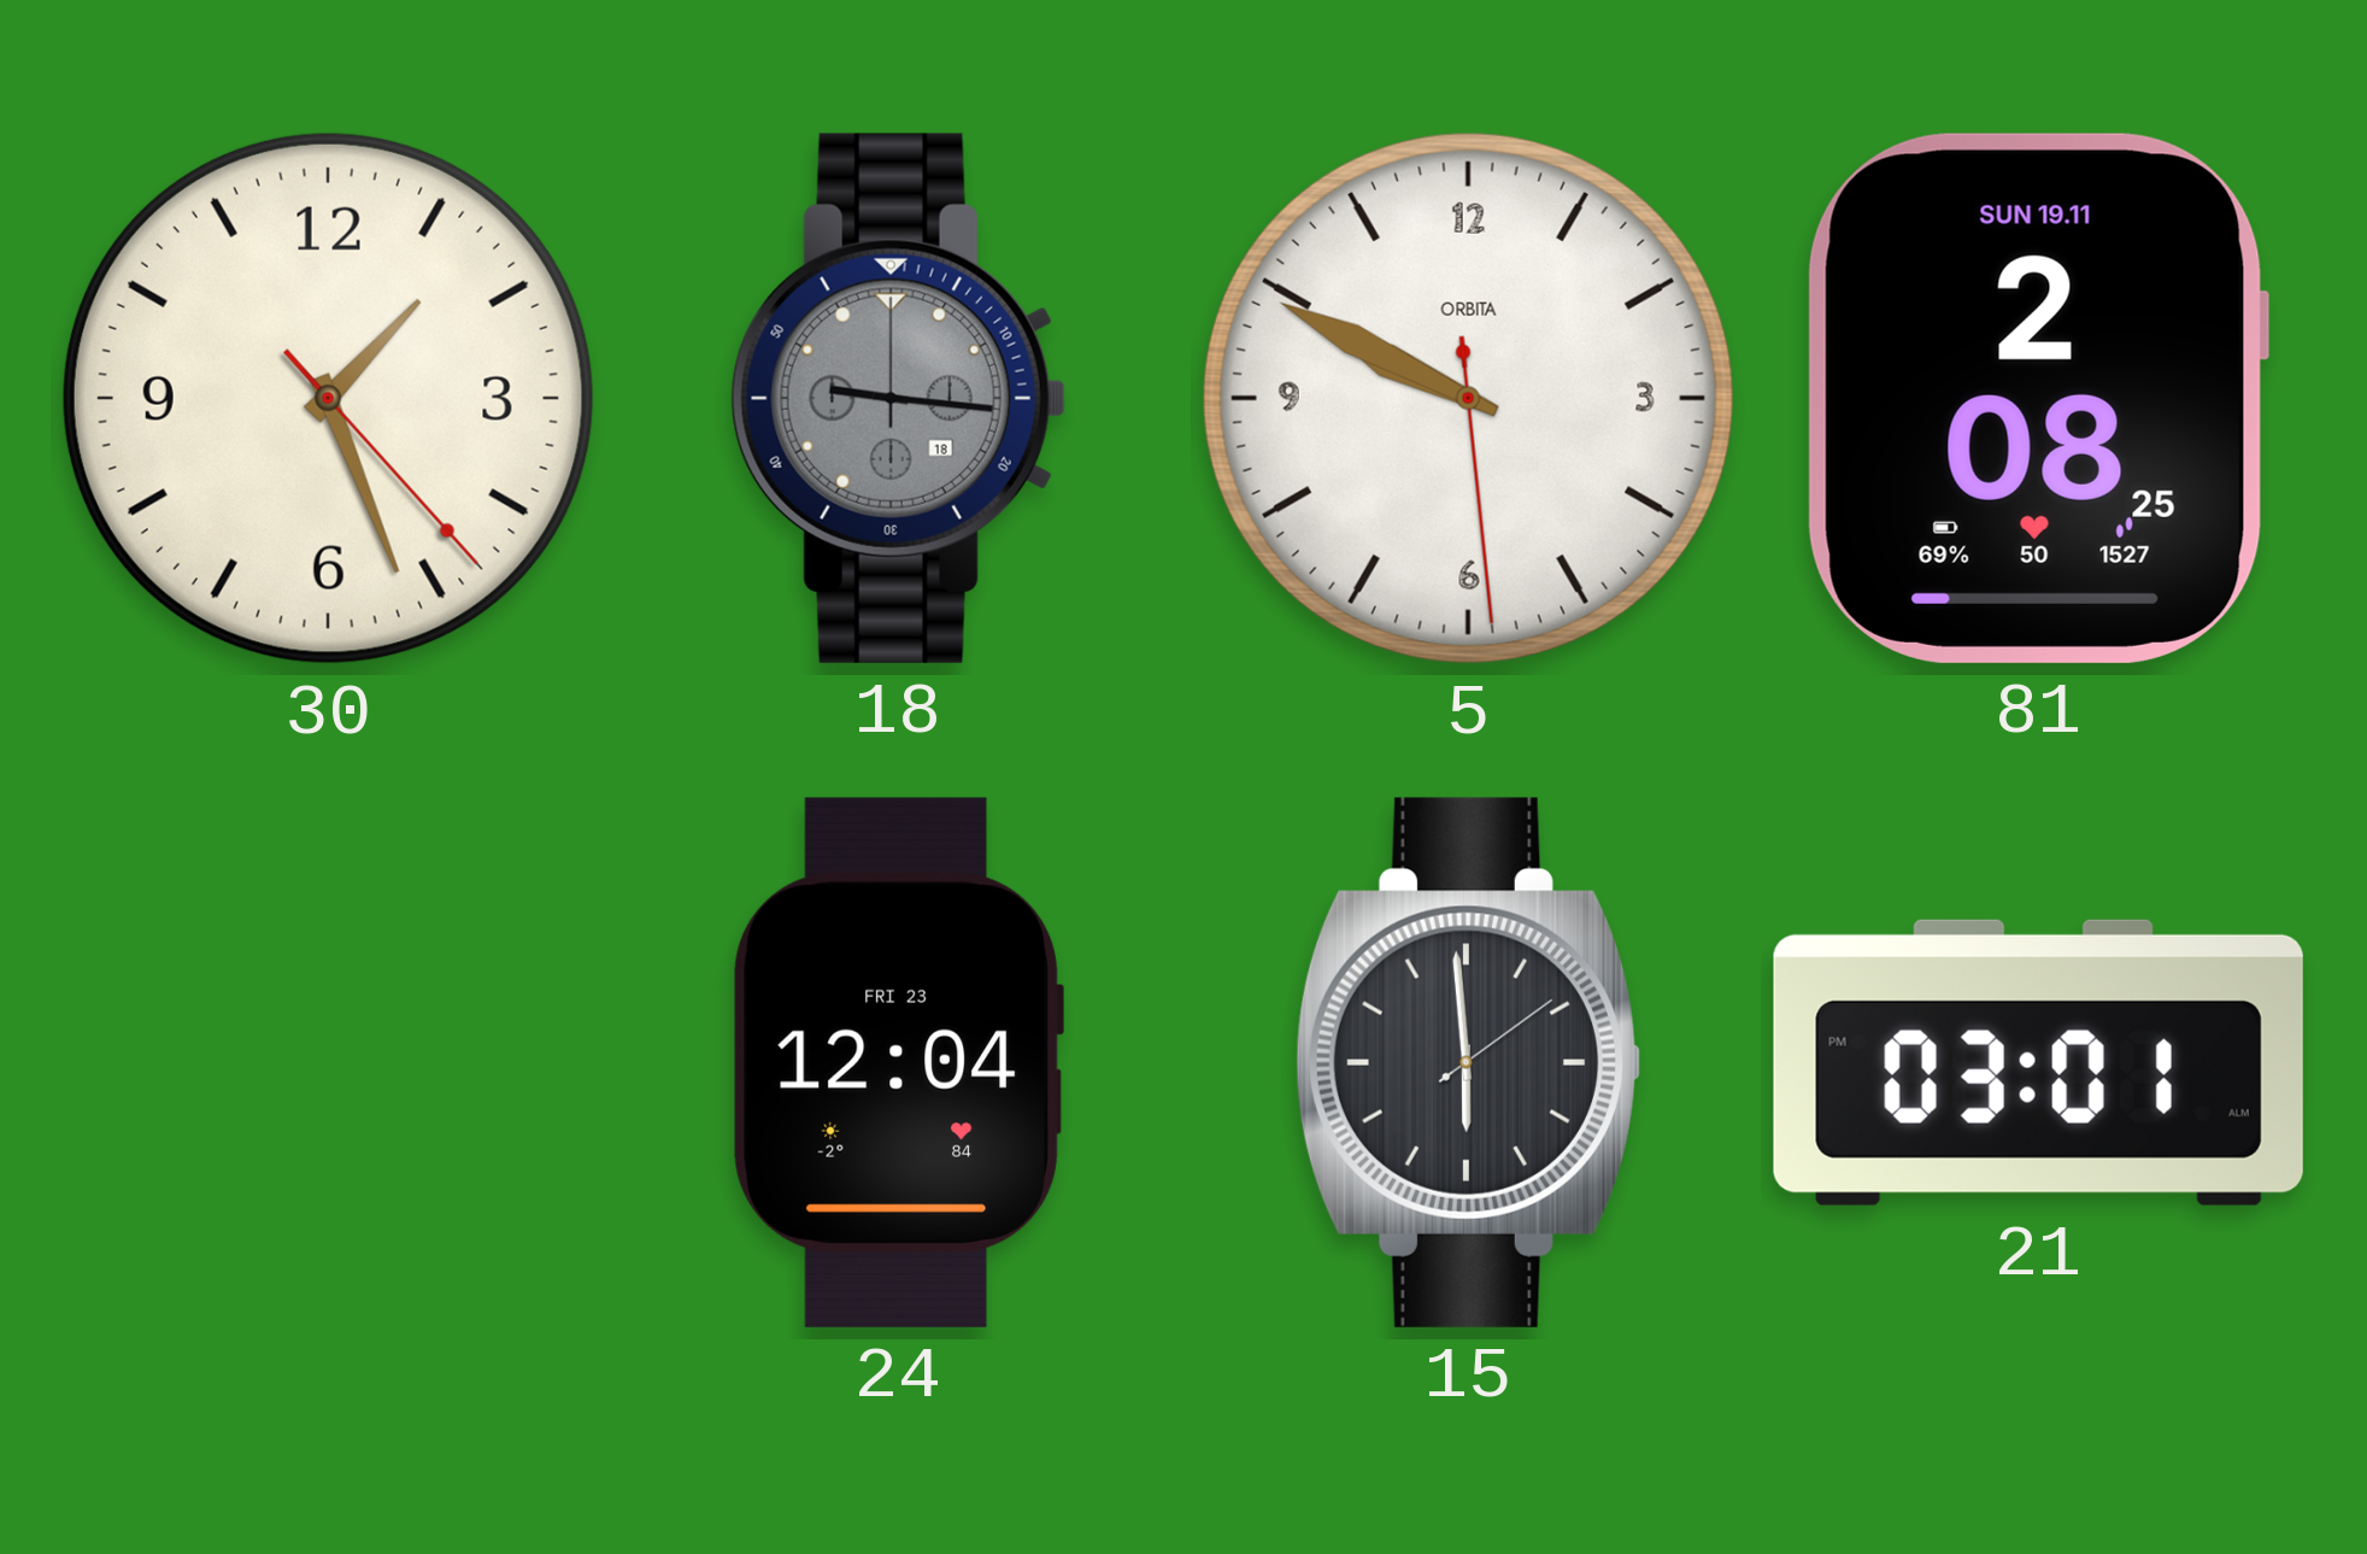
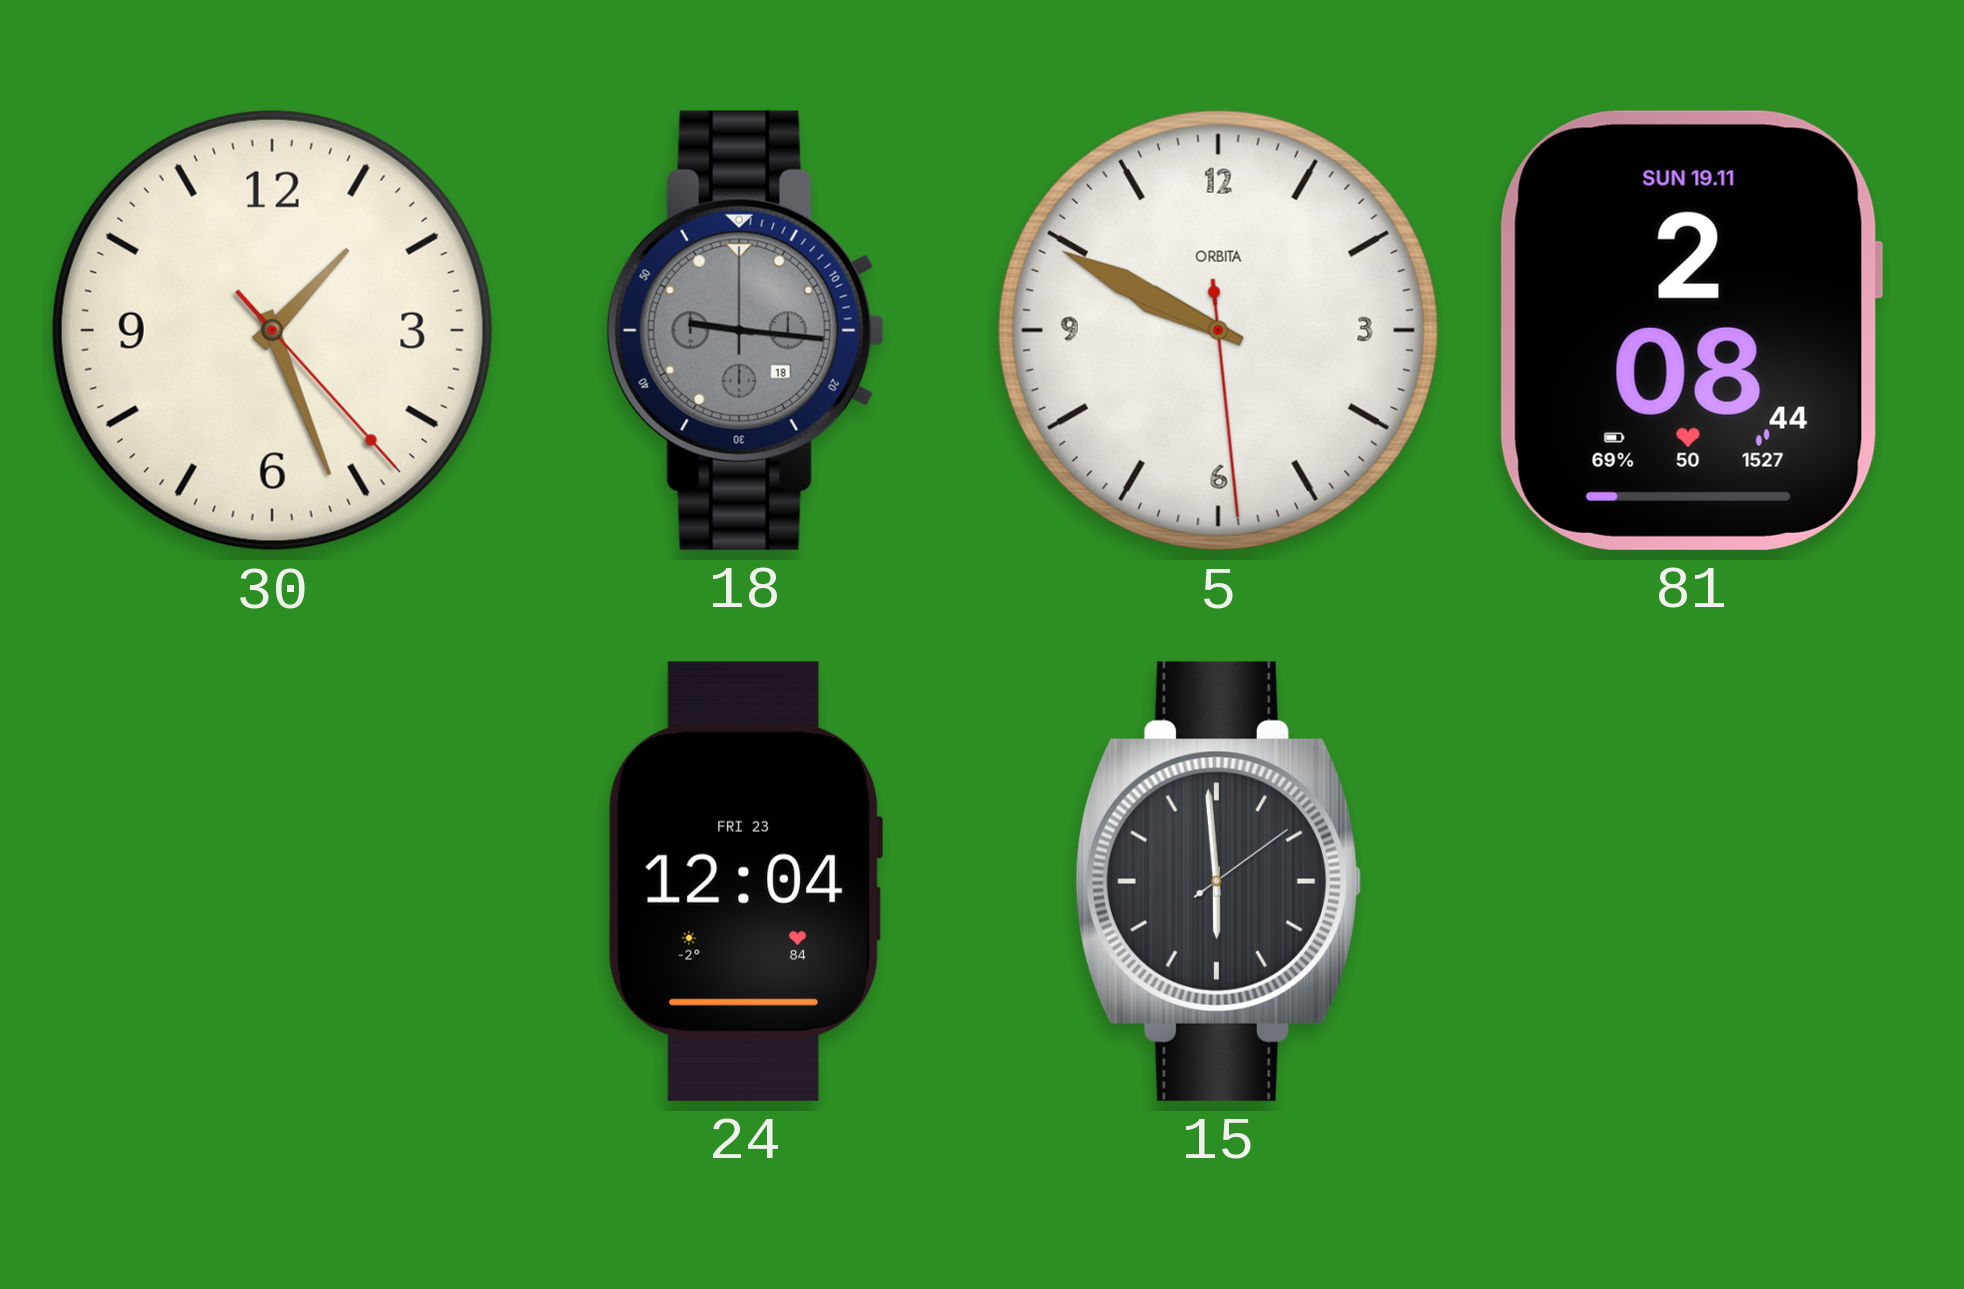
81: 2:08:25 -> 2:08:44
21: 03:01 -> none
